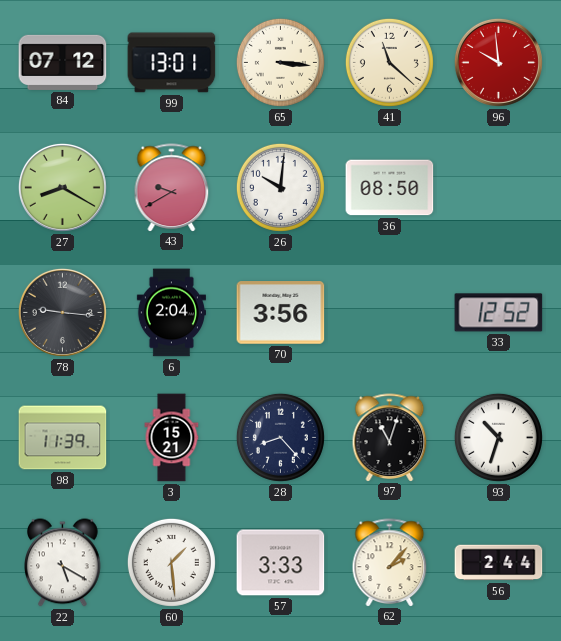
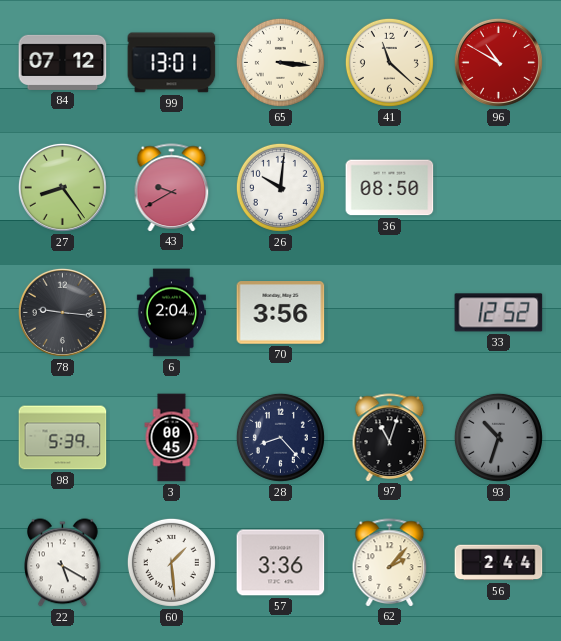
96: 9:59 -> 10:50
27: 8:20 -> 8:24
98: 11:39 -> 5:39
3: 15:21 -> 00:45
93 dial: white -> grey
57: 3:33 -> 3:36
